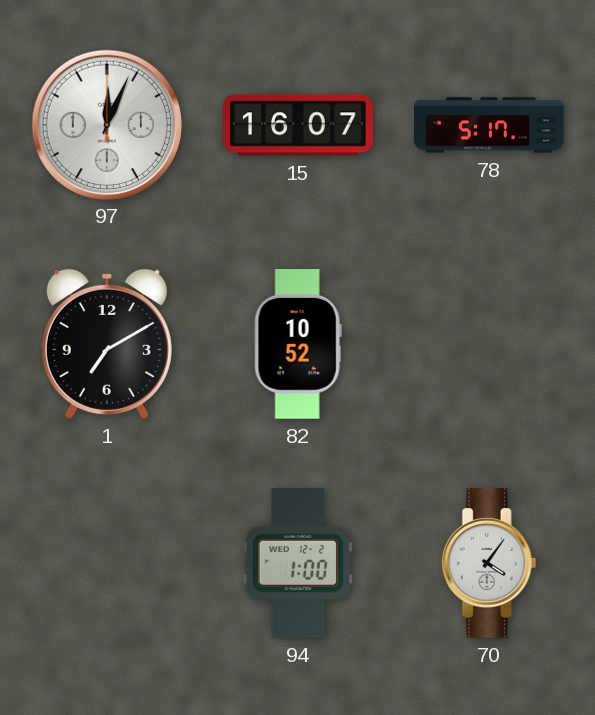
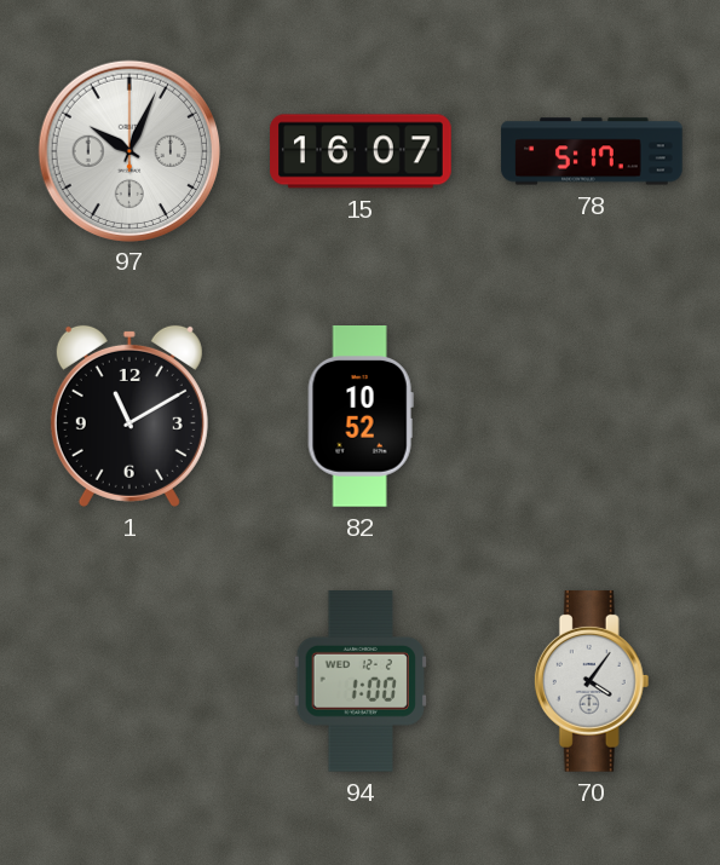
97: 12:04 -> 10:04
1: 7:10 -> 11:10
